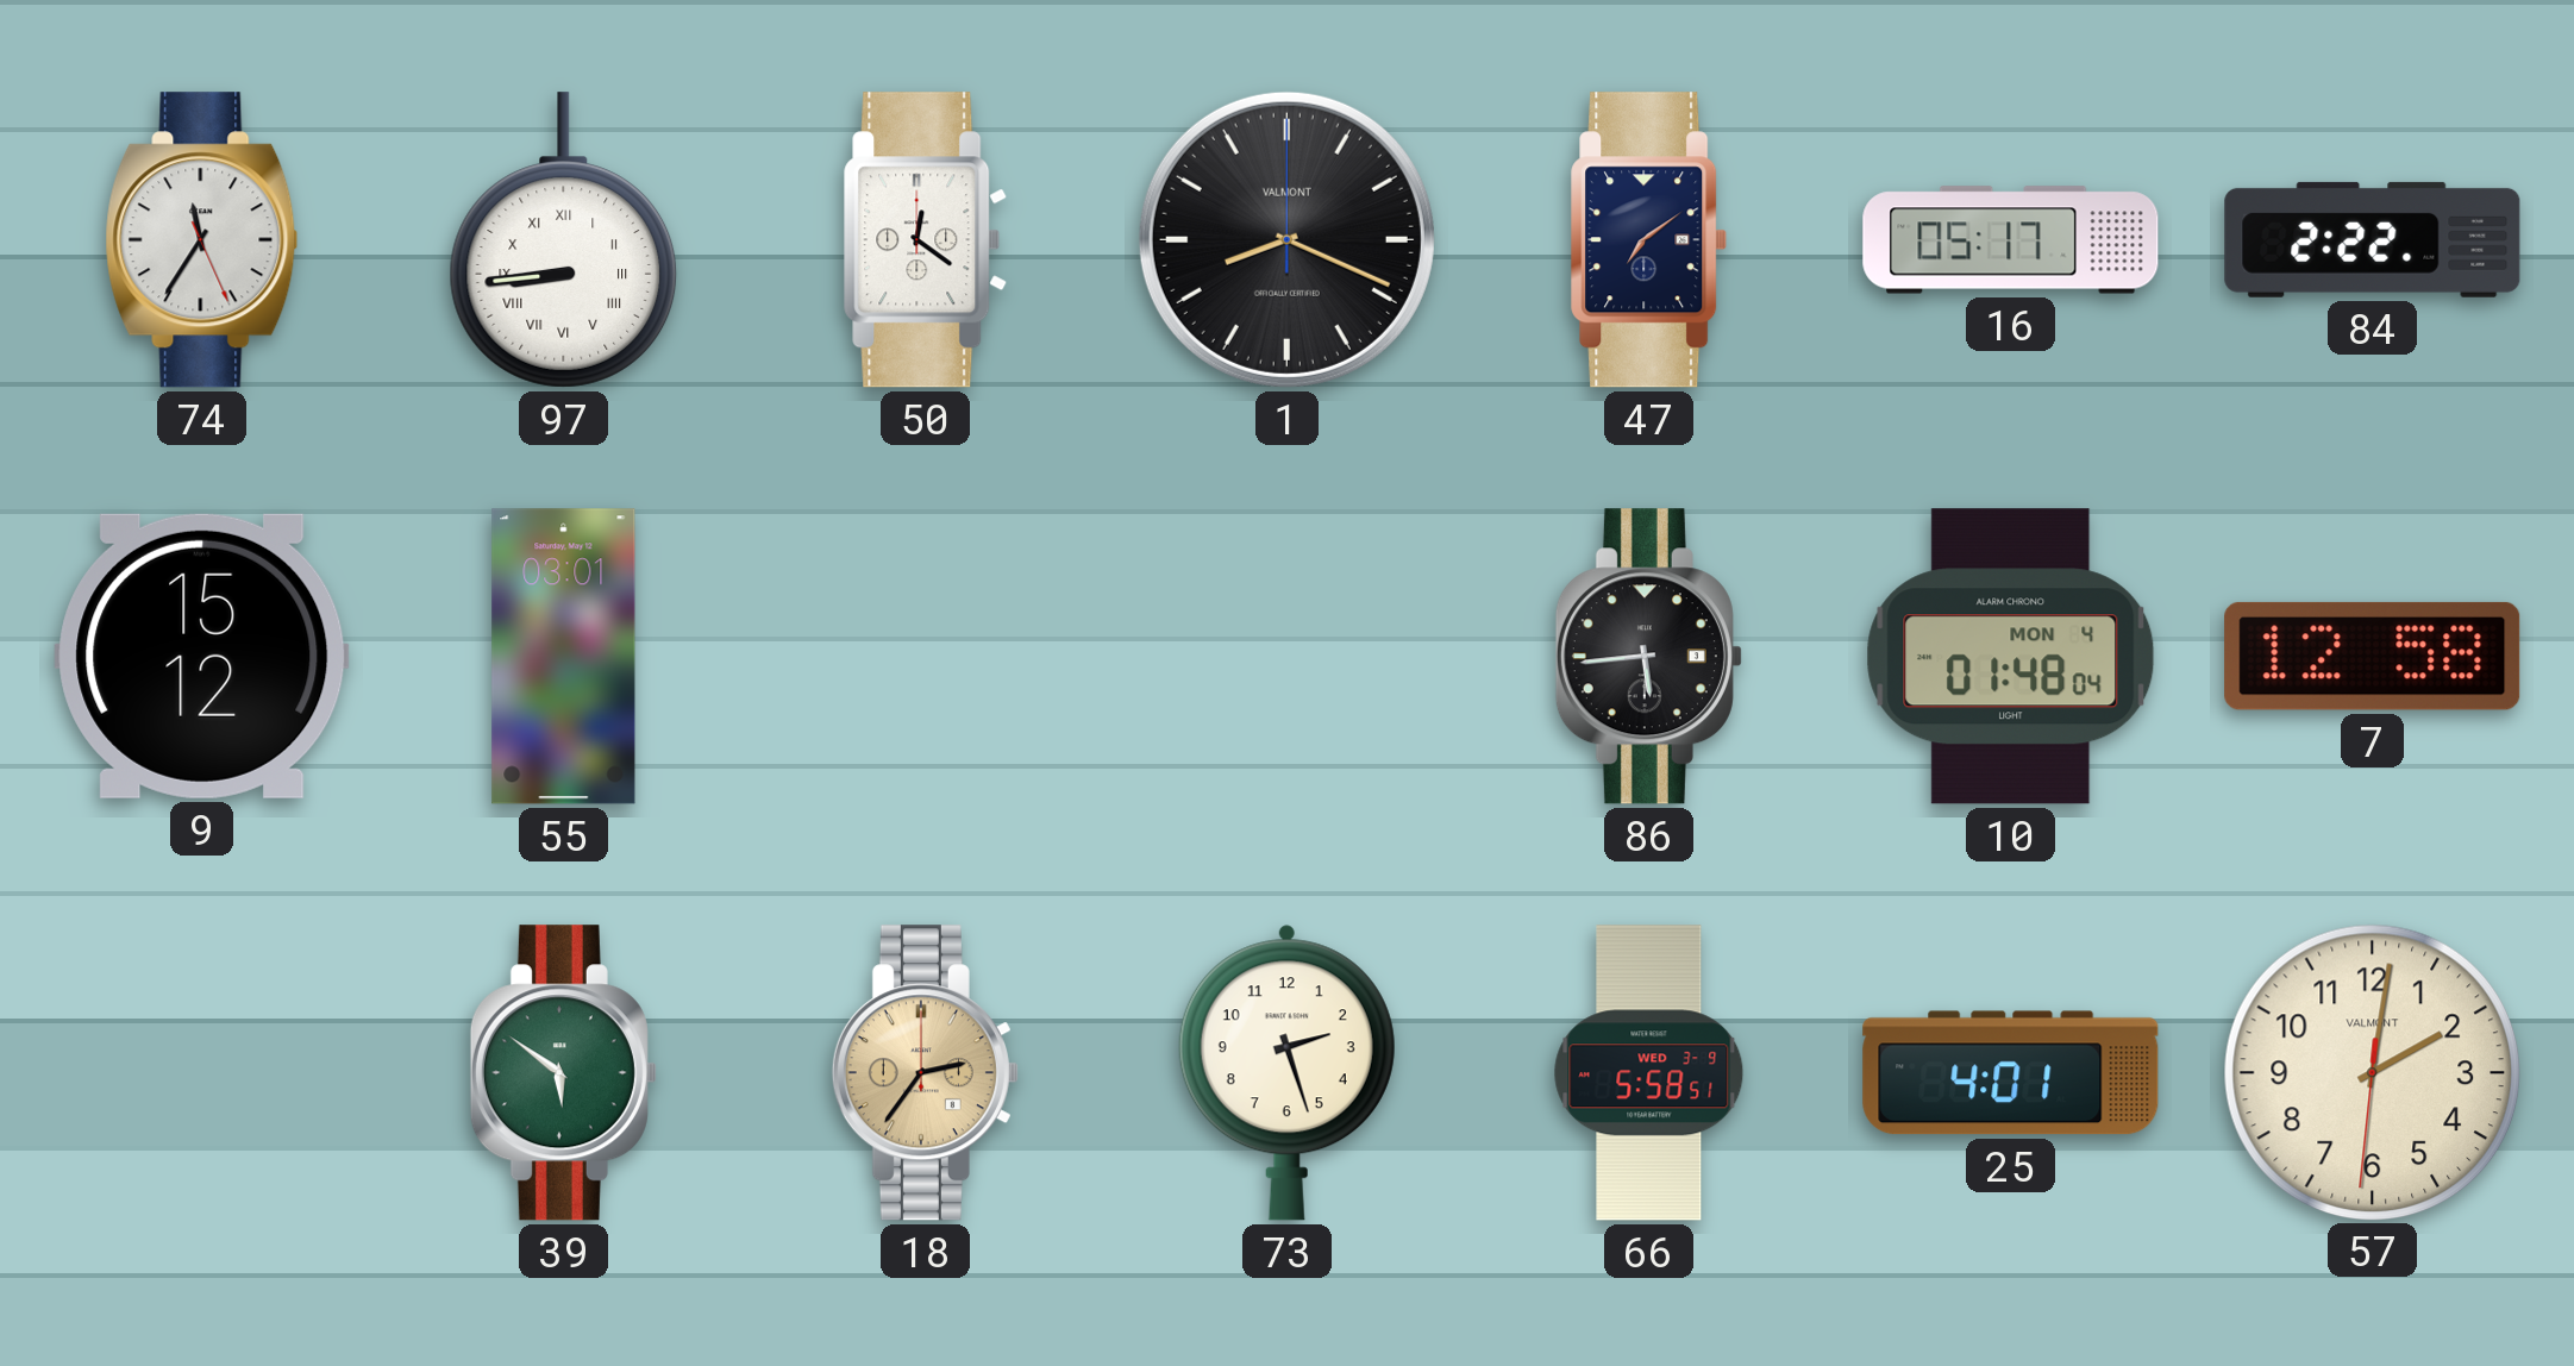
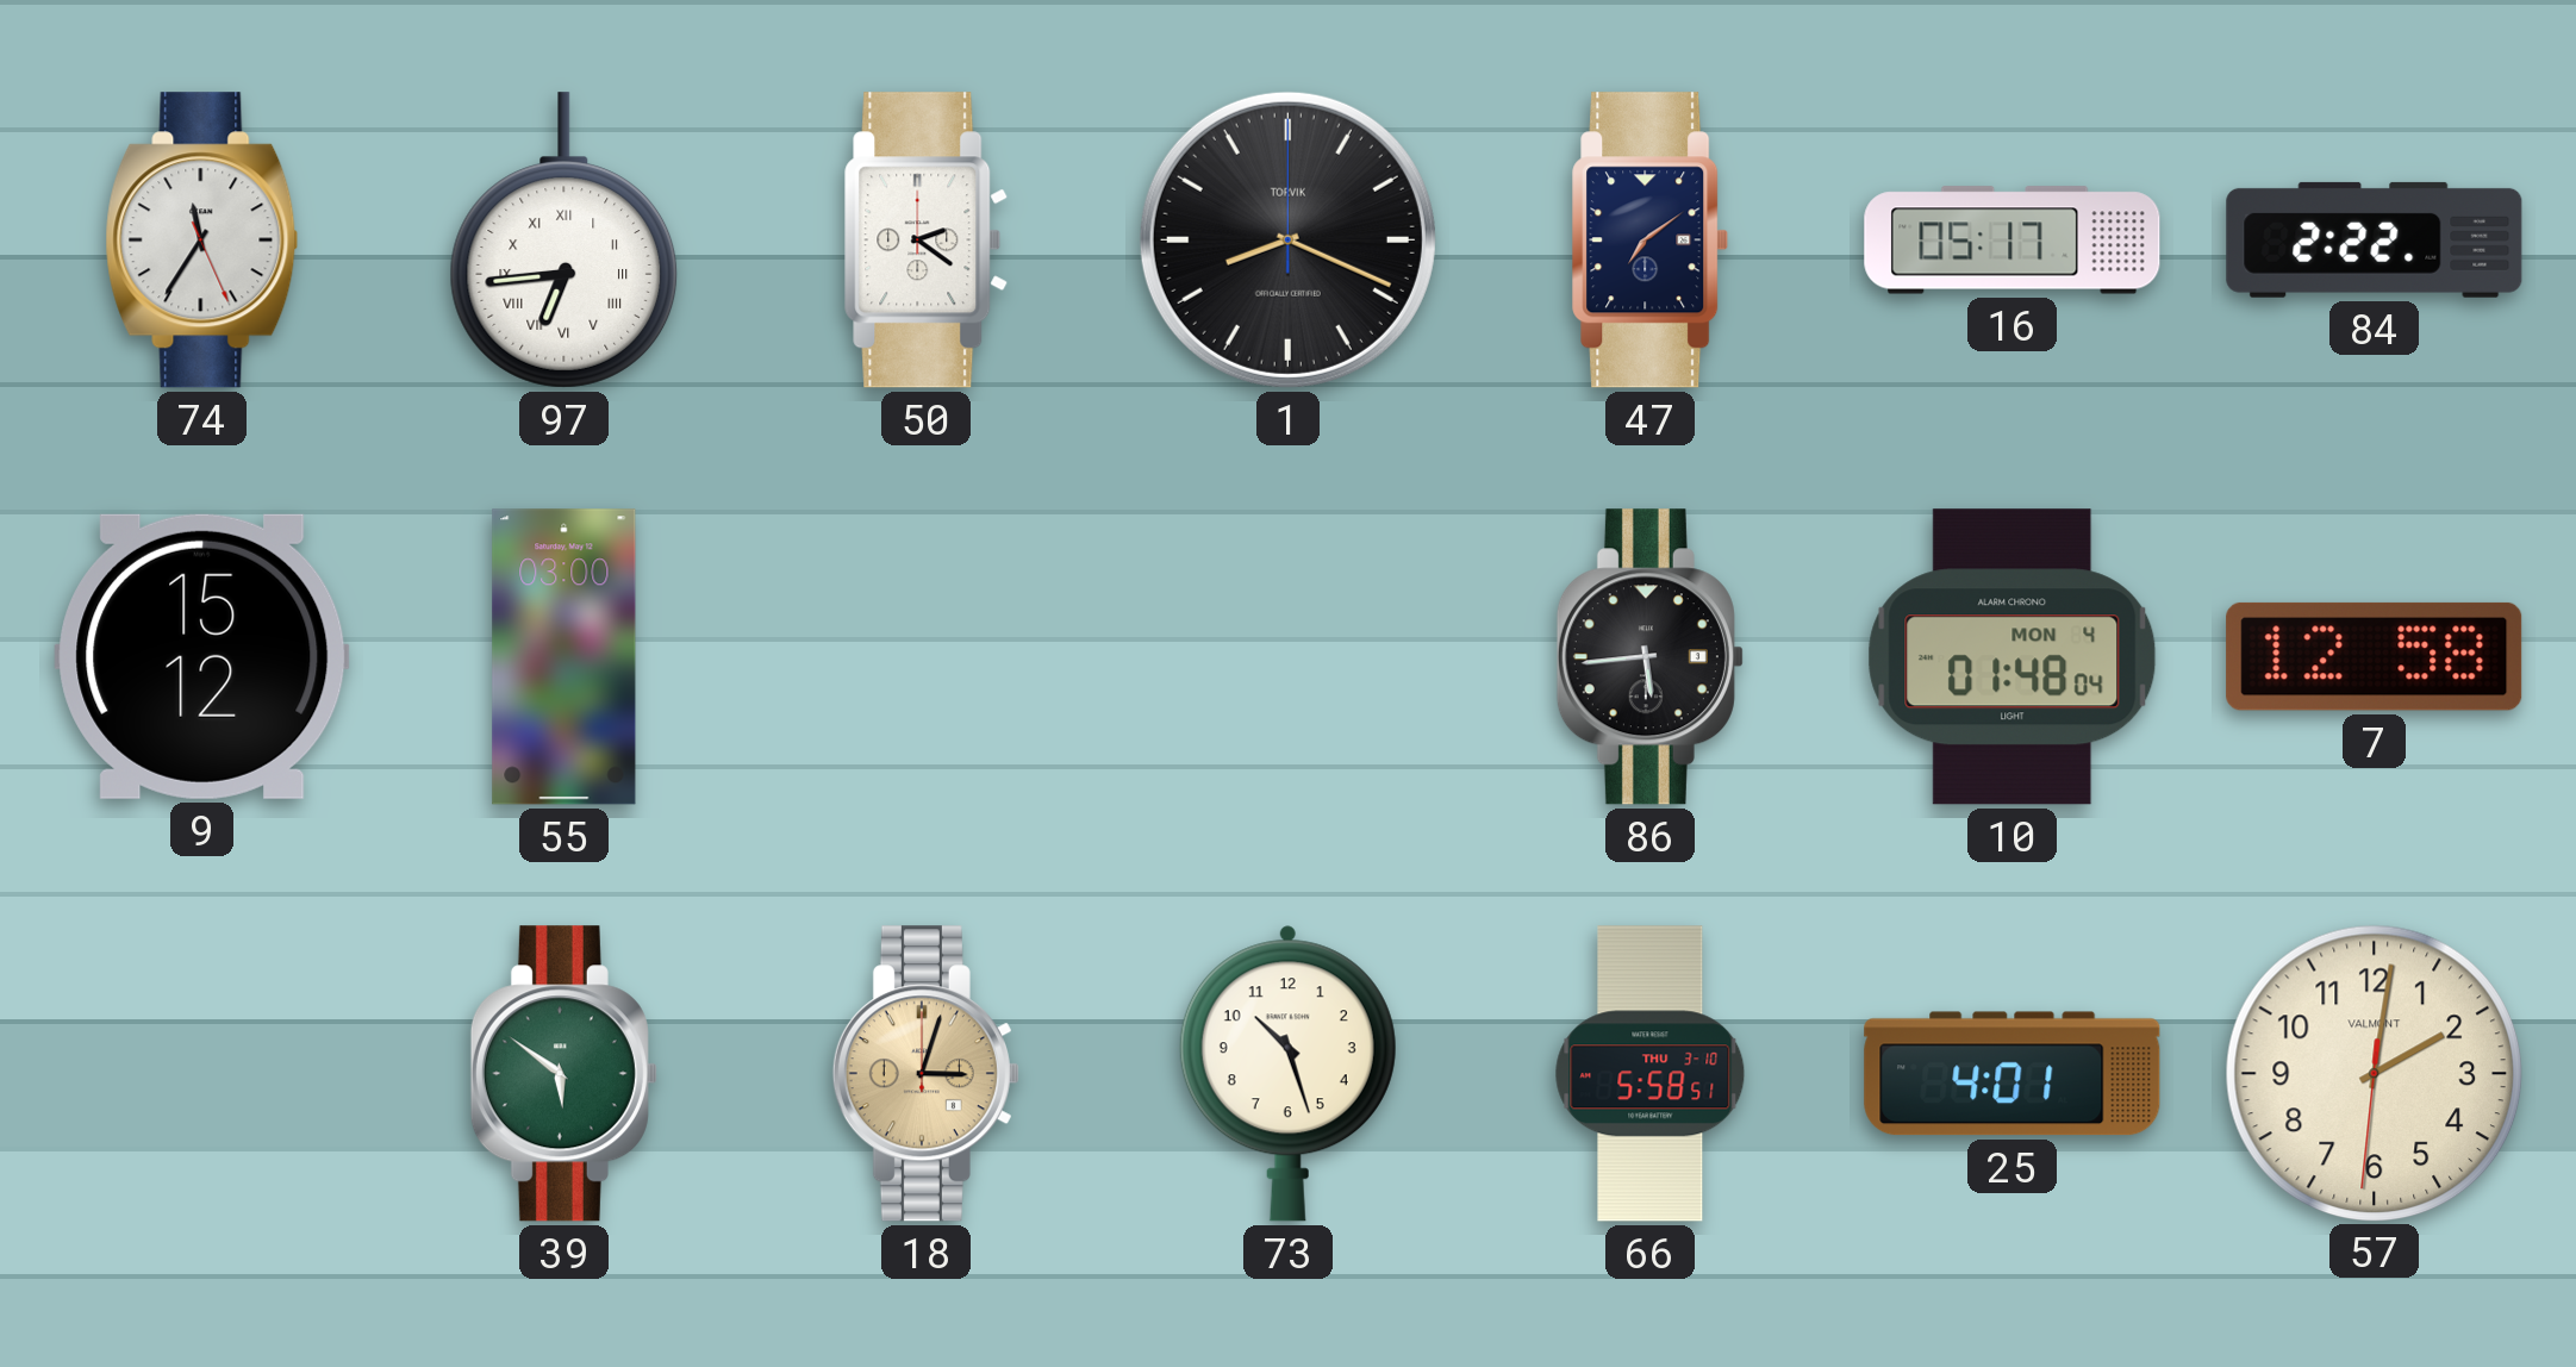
97: 8:44 -> 6:44
50: 12:21 -> 2:21
1 brand: VALMONT -> TORVIK
55: 03:01 -> 03:00
18: 2:36 -> 3:03
73: 2:27 -> 10:27
66 date: WED 3-9 -> THU 3-10
